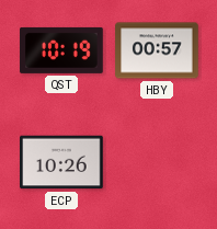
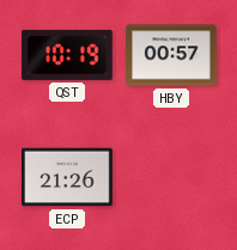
ECP: 10:26 -> 21:26
